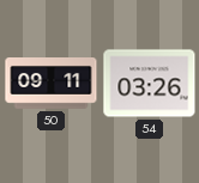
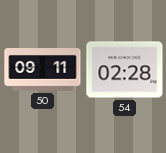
54: 03:26 -> 02:28
